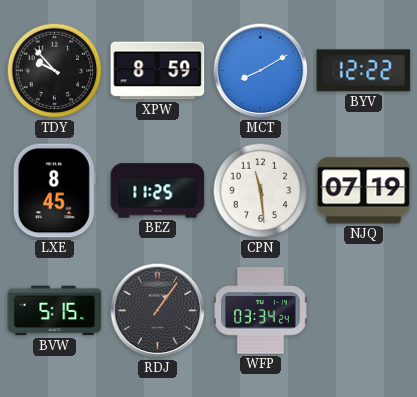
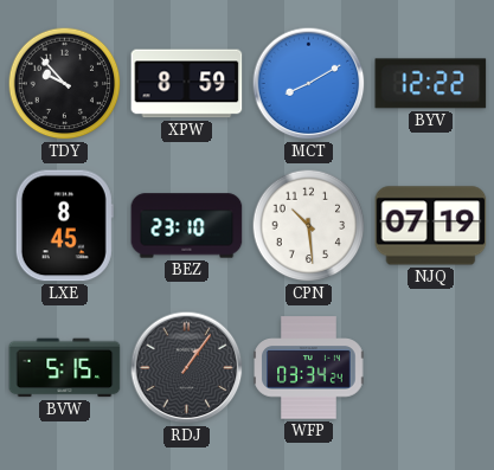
BEZ: 11:25 -> 23:10
CPN: 11:29 -> 10:29
